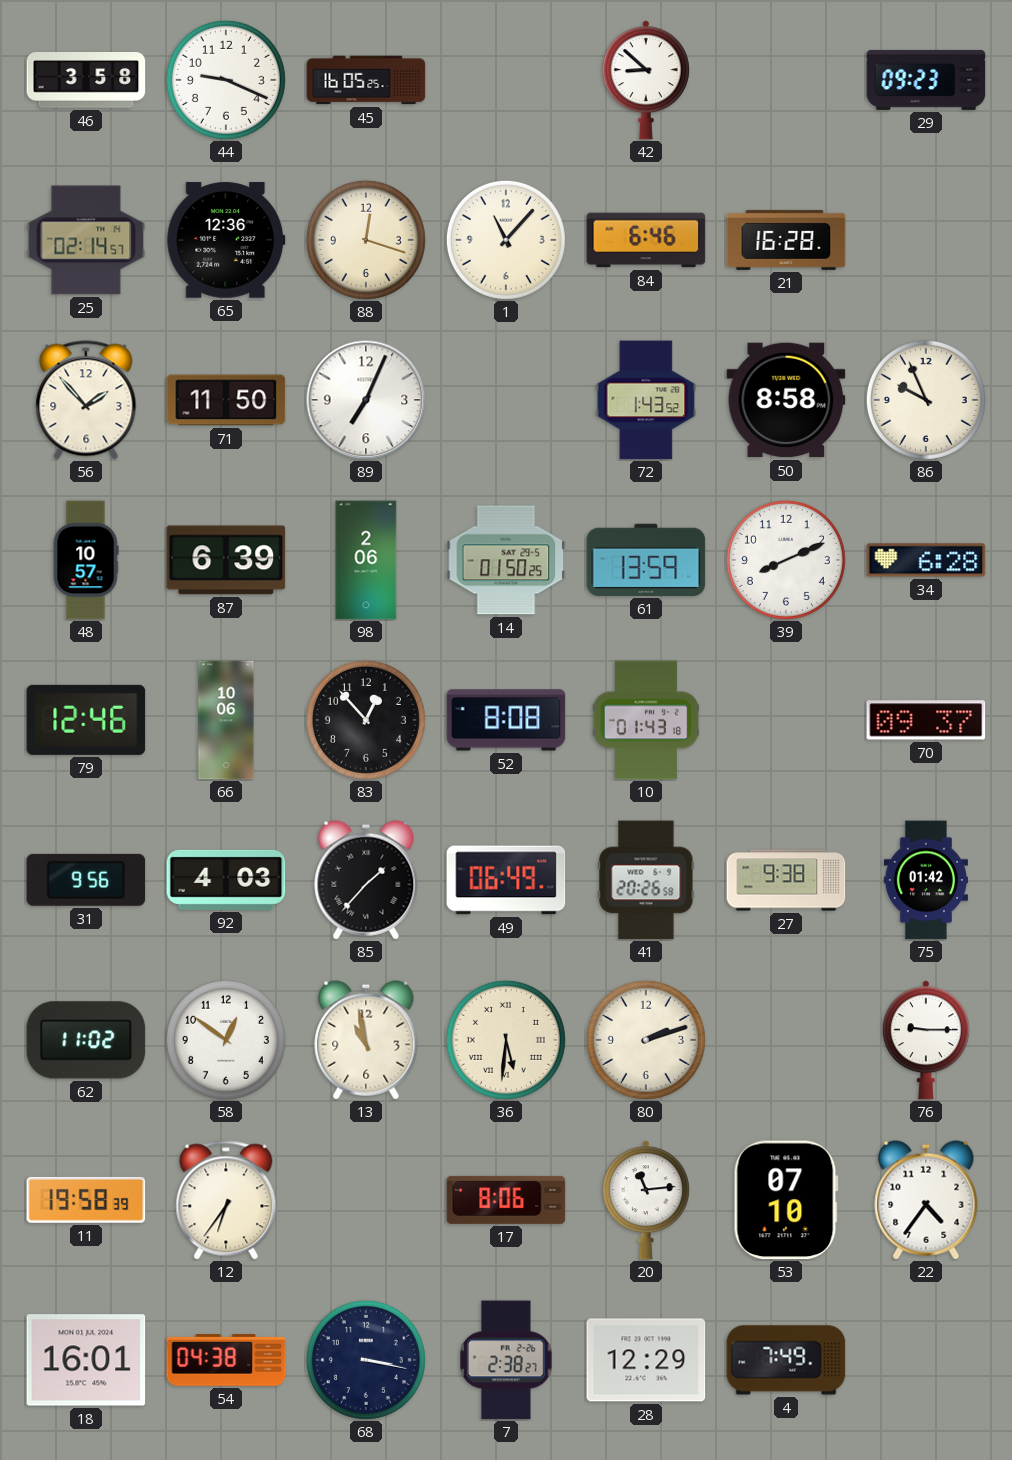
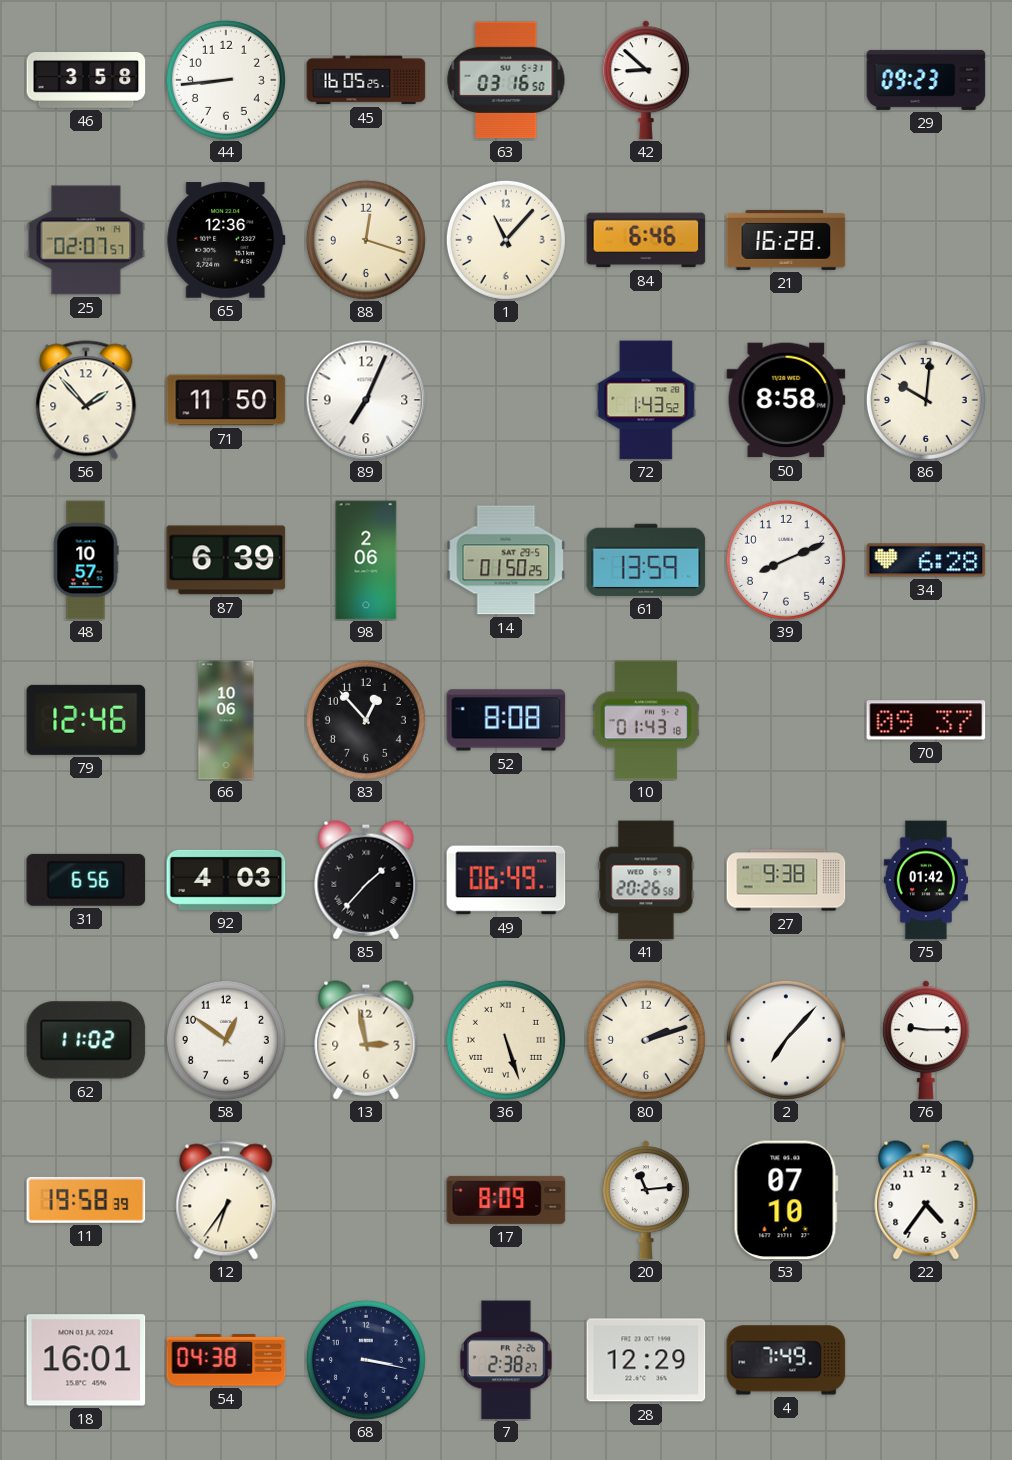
44: 9:19 -> 8:44
63: none -> 03:16
25: 02:14 -> 02:07
86: 9:56 -> 10:01
31: 9:56 -> 6:56
13: 10:58 -> 2:58
36: 5:31 -> 5:27
2: none -> 7:07
17: 8:06 -> 8:09
